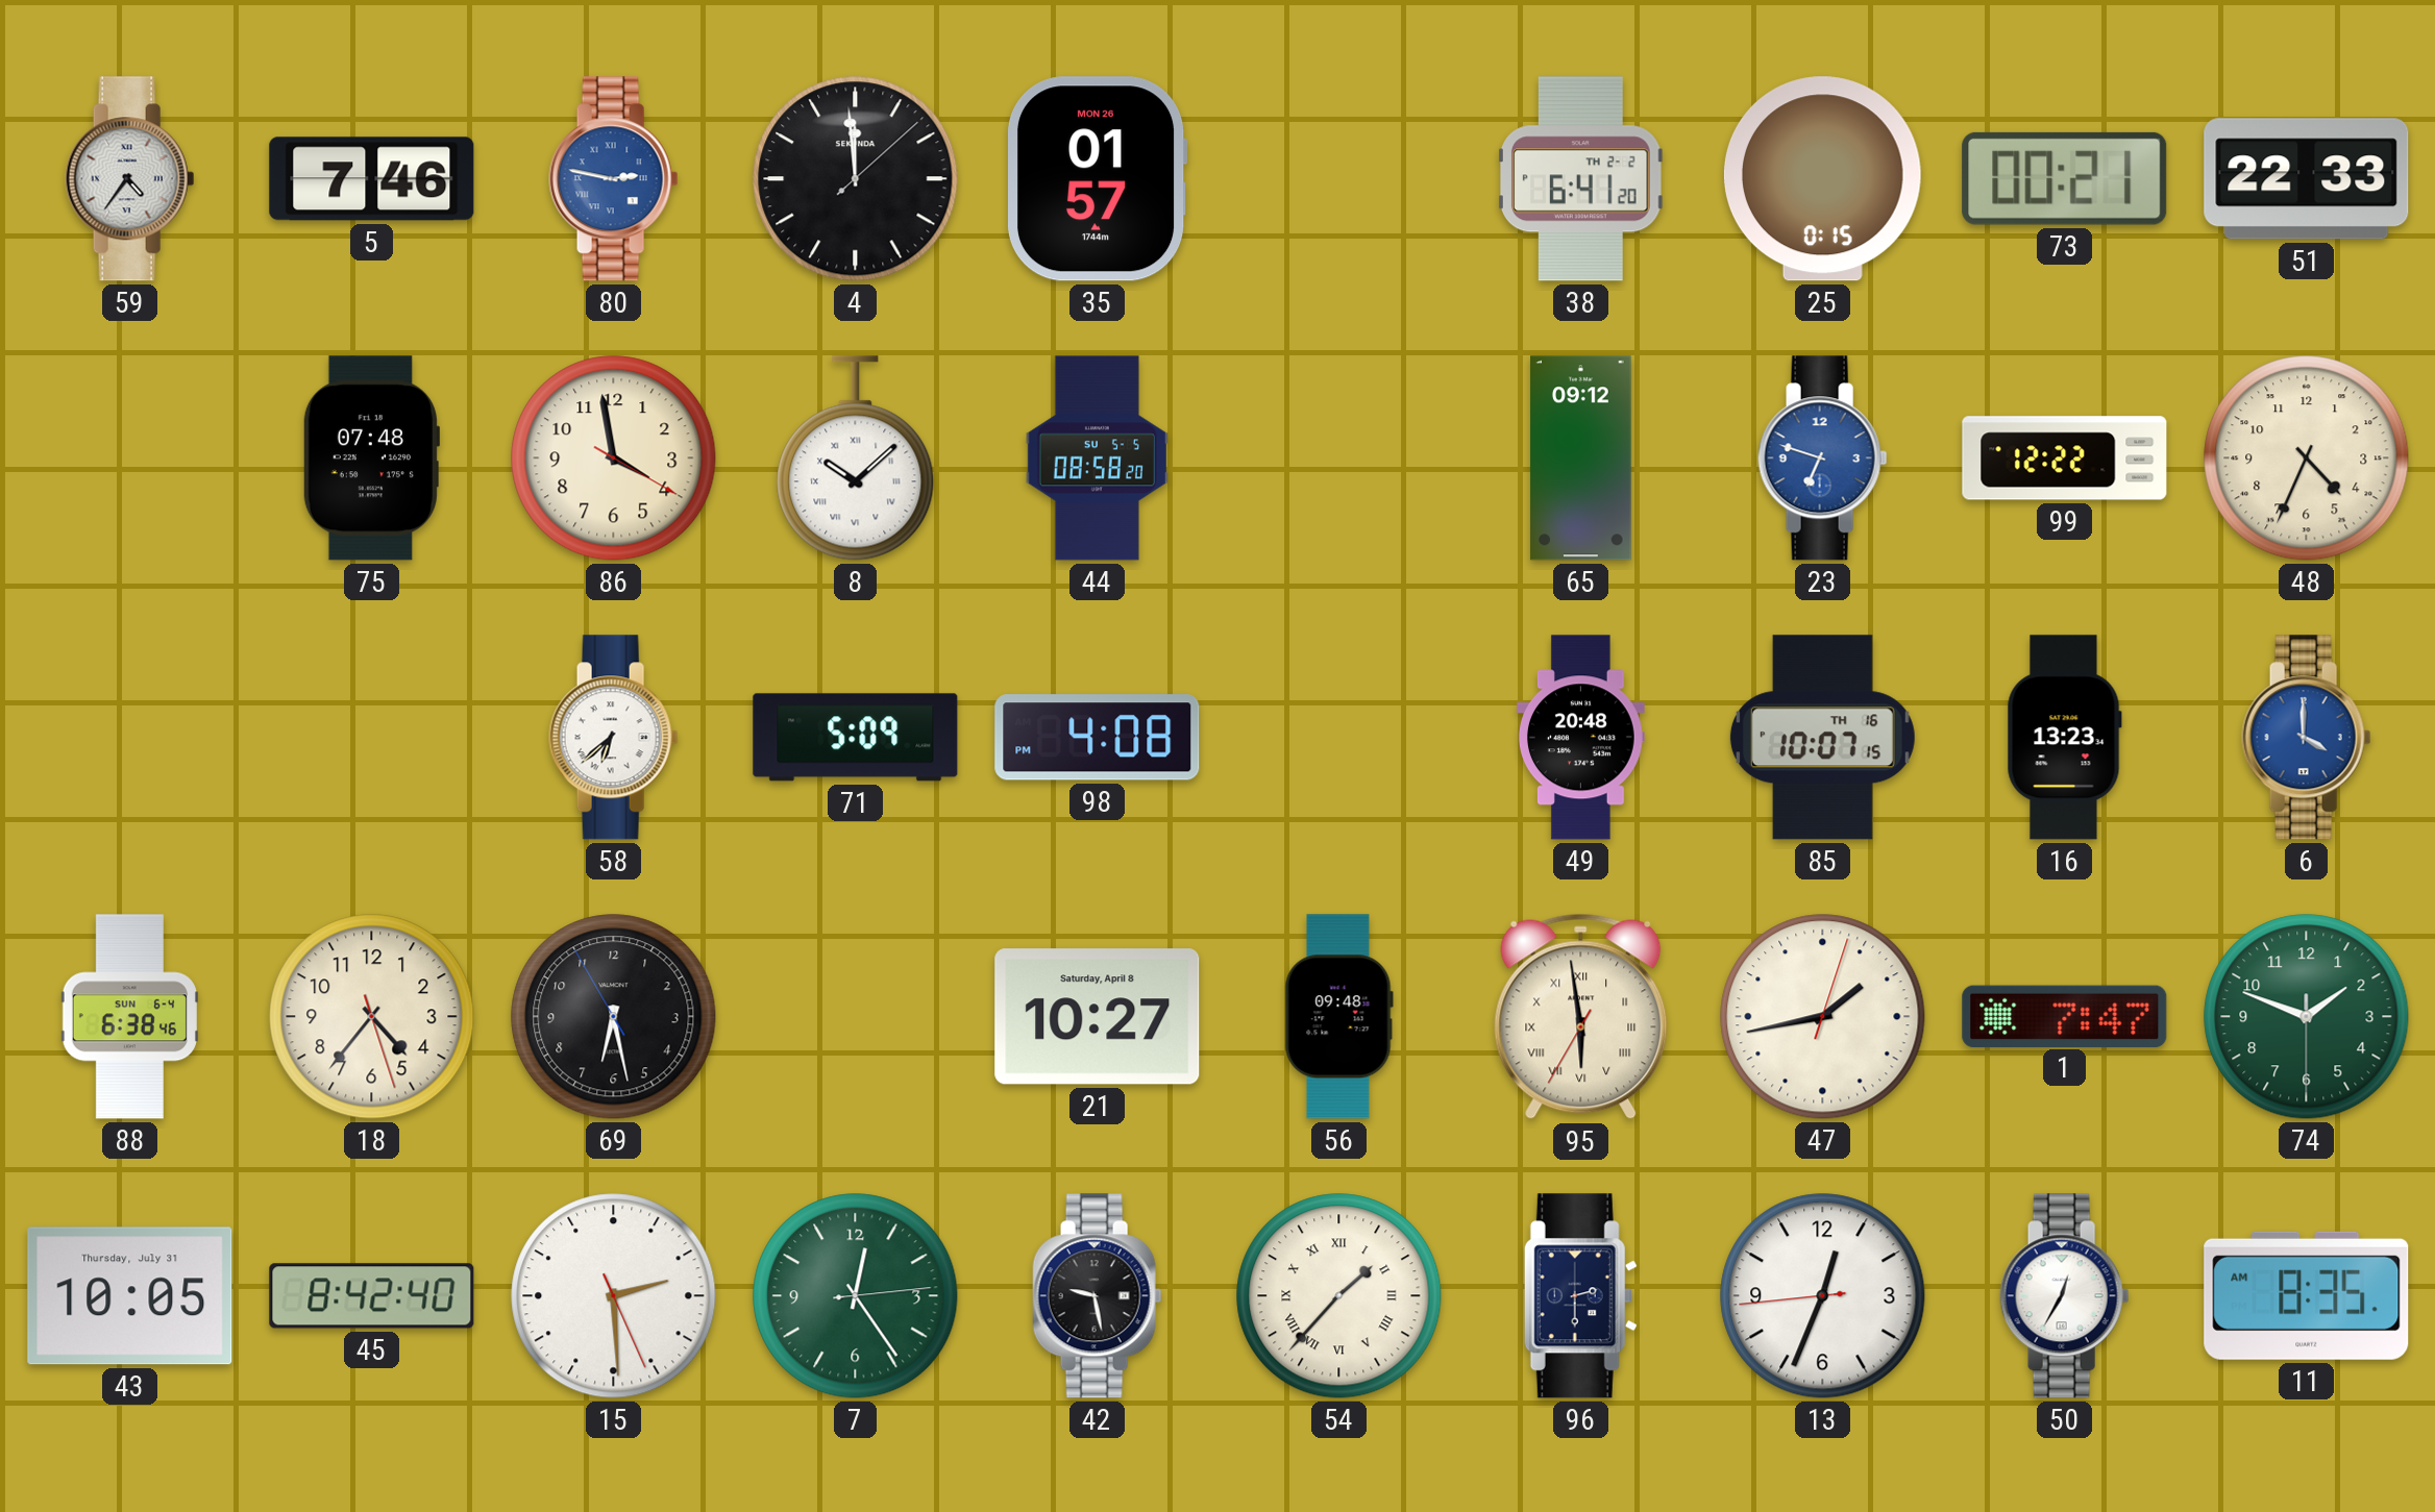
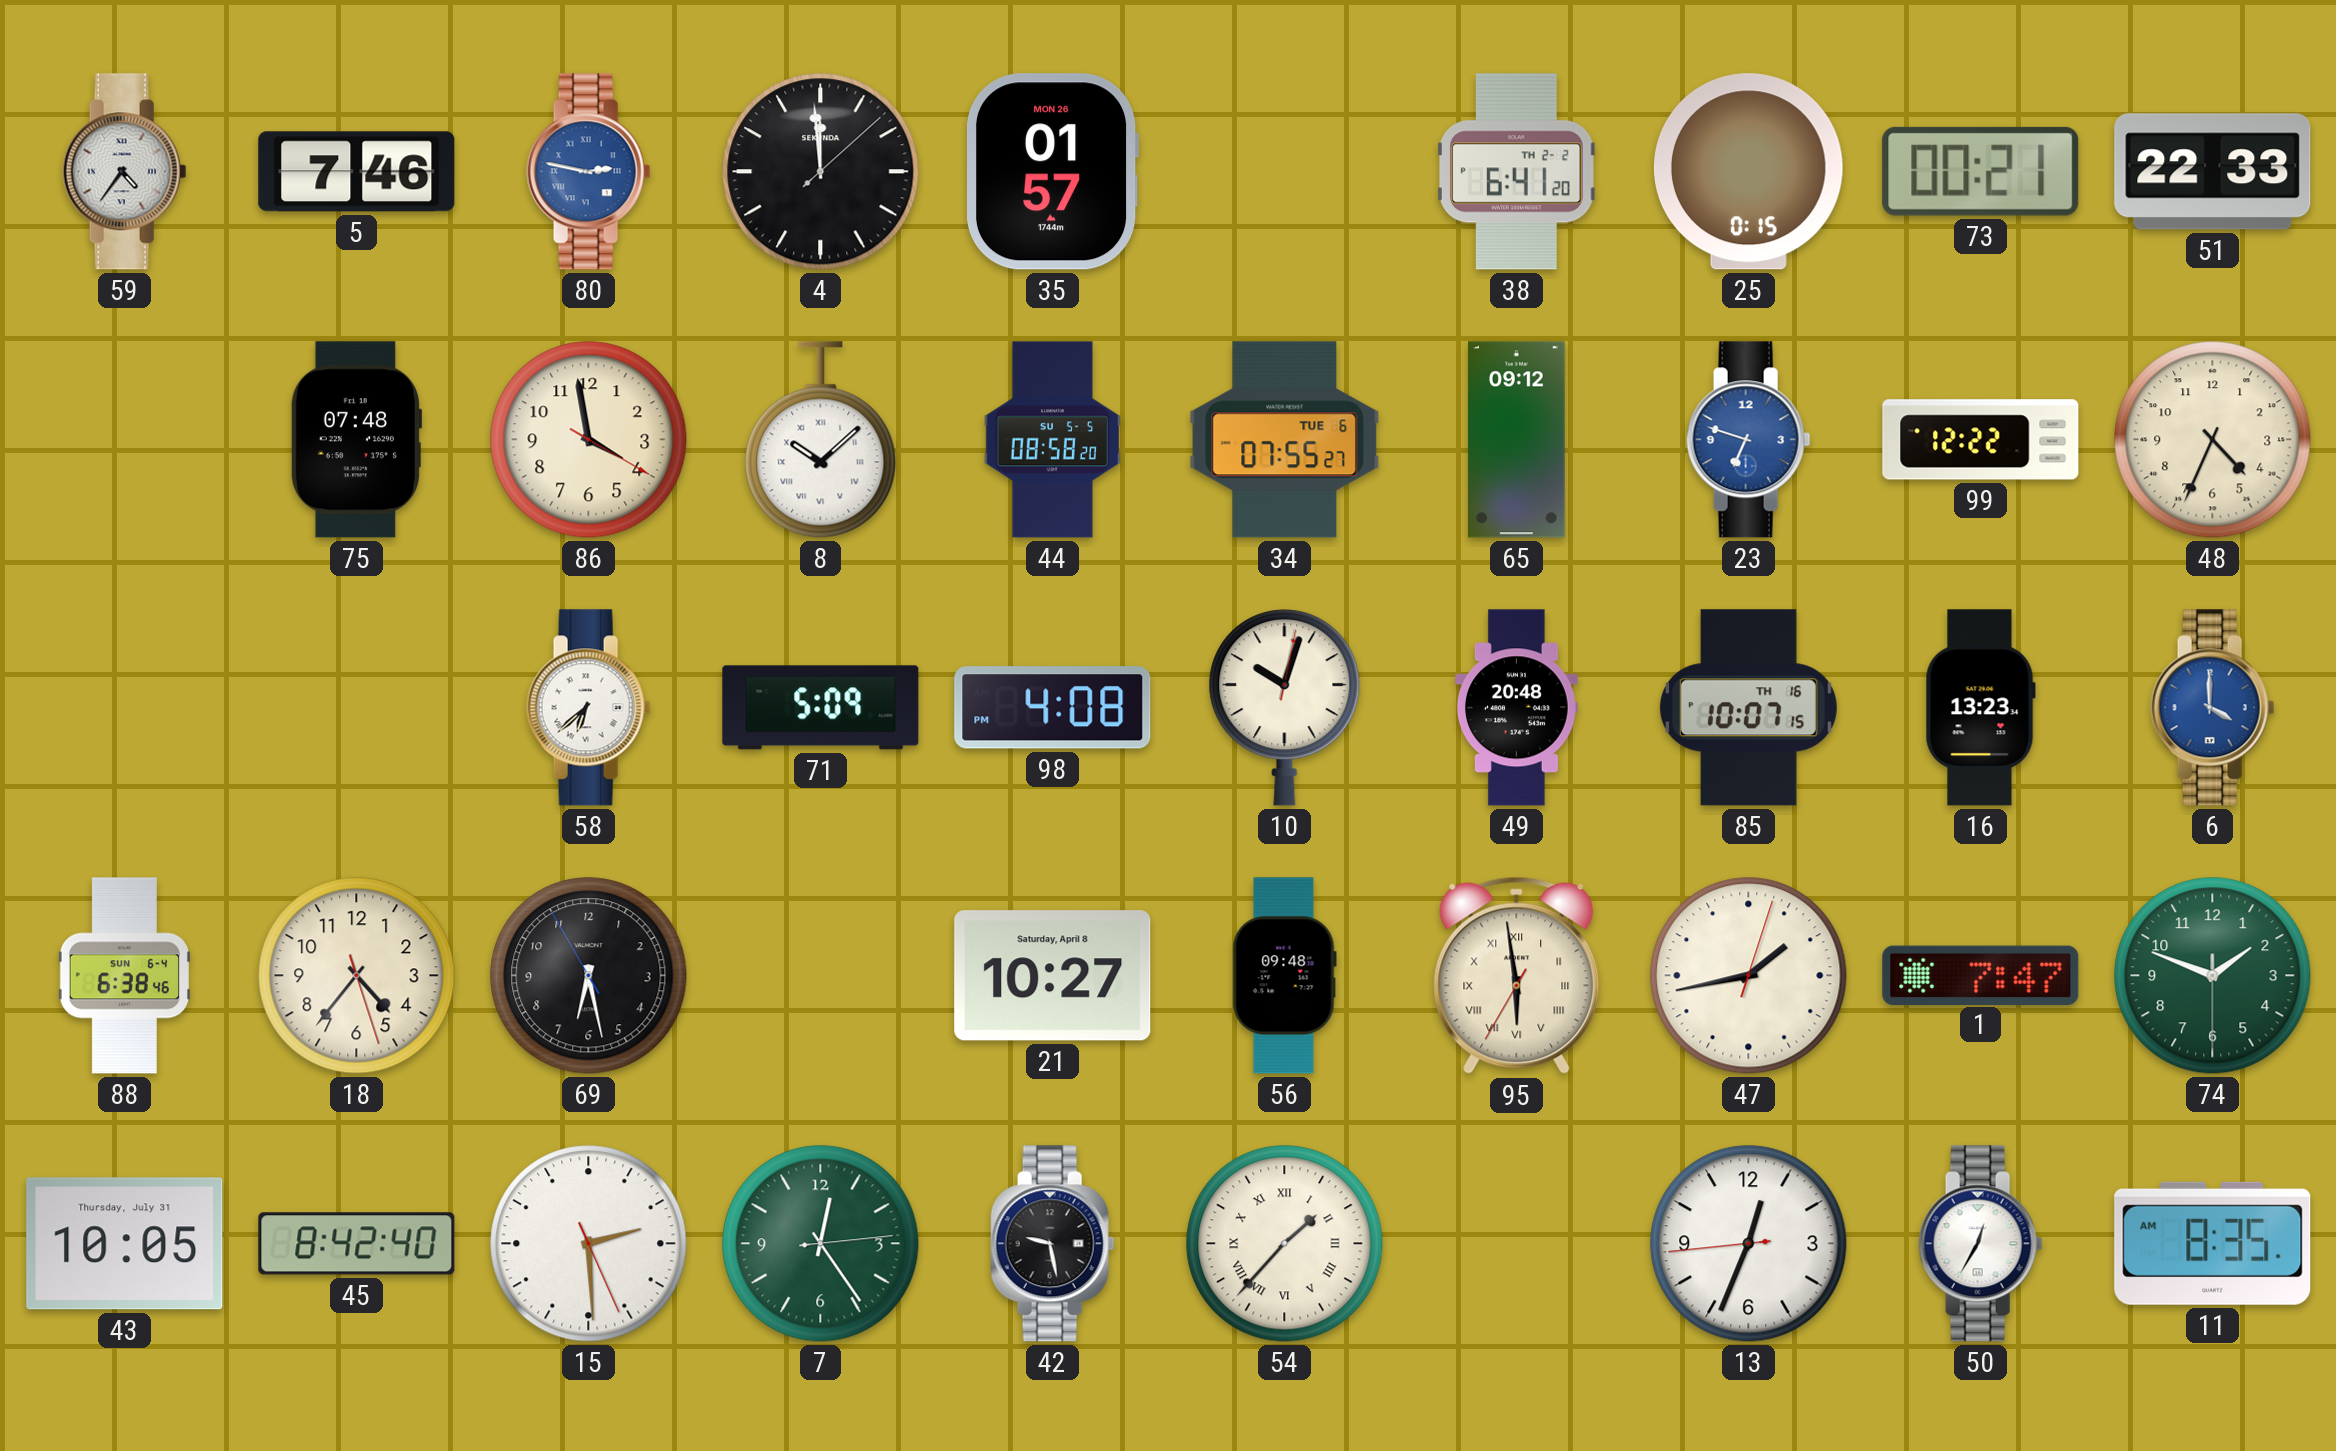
34: none -> 07:55
10: none -> 10:03
96: 2:30 -> none
